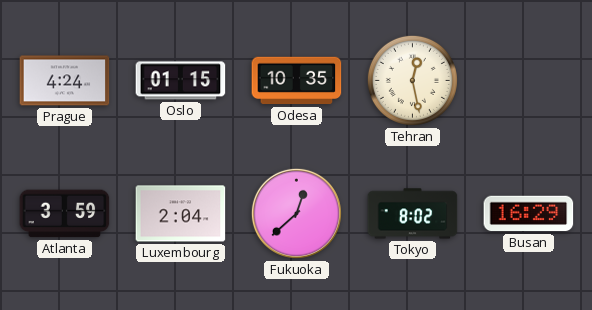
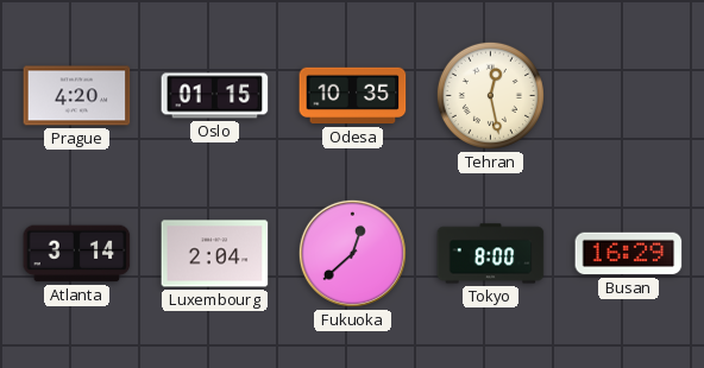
Prague: 4:24 -> 4:20
Atlanta: 3:59 -> 3:14
Tokyo: 8:02 -> 8:00
